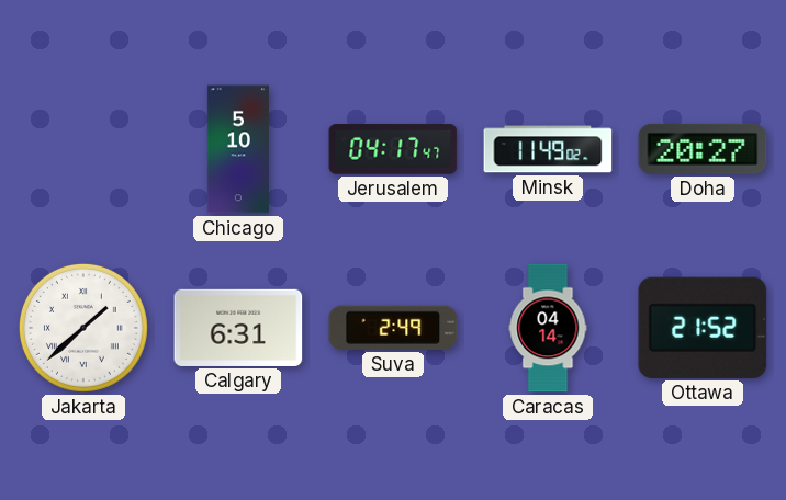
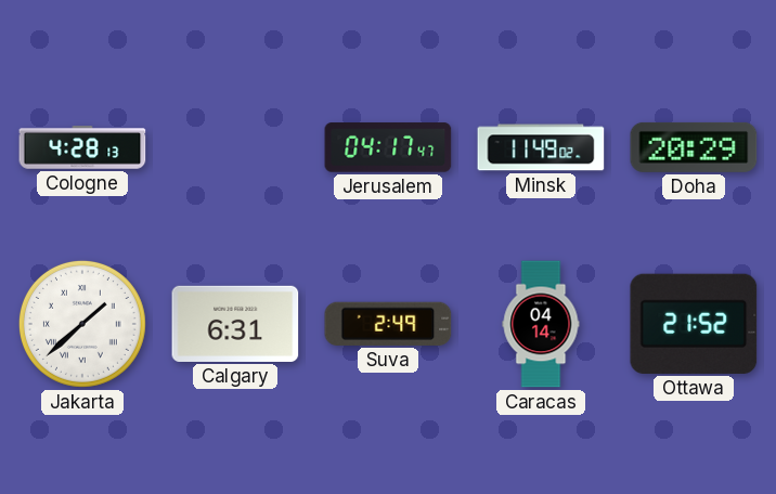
Cologne: none -> 4:28
Chicago: 5:10 -> none
Doha: 20:27 -> 20:29
